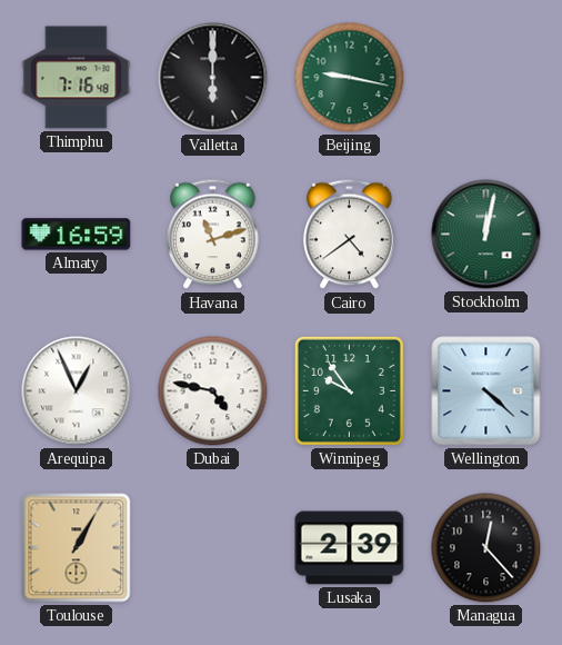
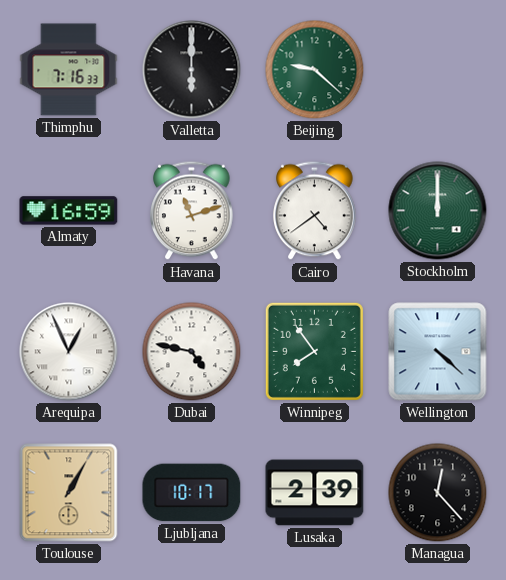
Thimphu: 7:16:48 -> 7:16:33
Beijing: 9:17 -> 9:22
Stockholm: 12:02 -> 12:00
Winnipeg: 9:54 -> 7:54
Ljubljana: none -> 10:17
